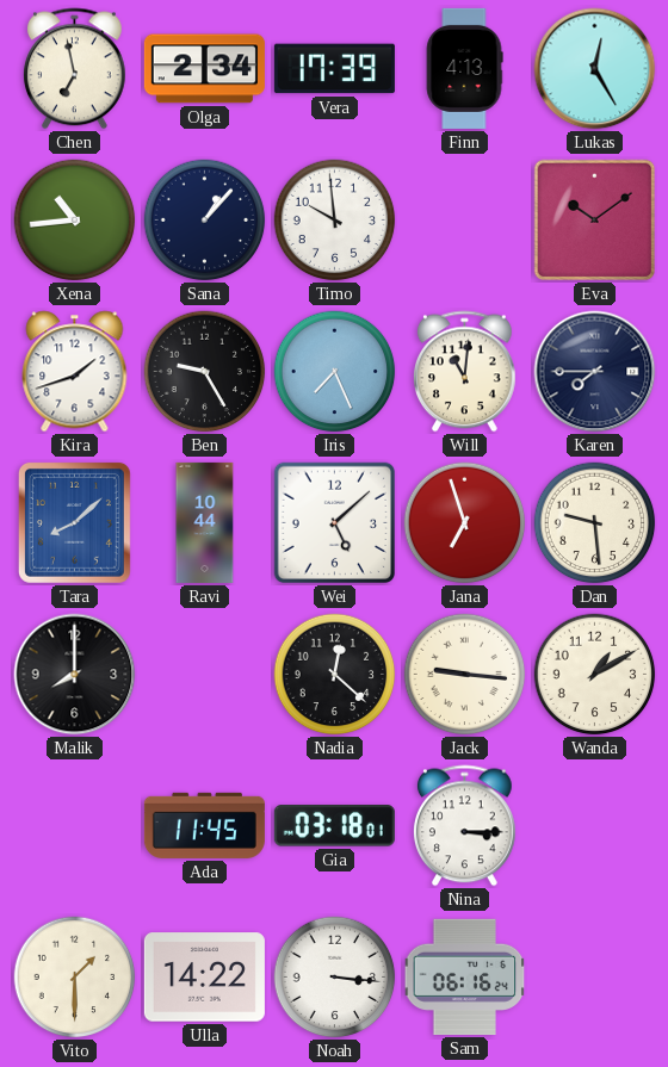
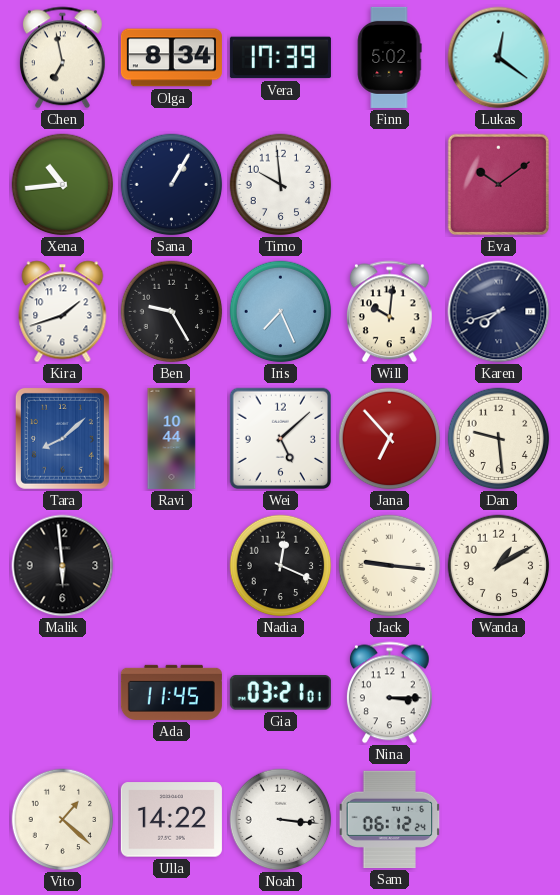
Olga: 2:34 -> 8:34
Finn: 4:13 -> 5:02
Lukas: 12:25 -> 12:21
Sana: 1:07 -> 1:05
Will: 11:01 -> 10:01
Karen: 7:45 -> 7:42
Jana: 6:57 -> 6:53
Malik: 8:00 -> 5:59
Nadia: 12:22 -> 12:19
Gia: 03:18 -> 03:21
Vito: 1:30 -> 1:22
Sam: 06:16 -> 06:12
